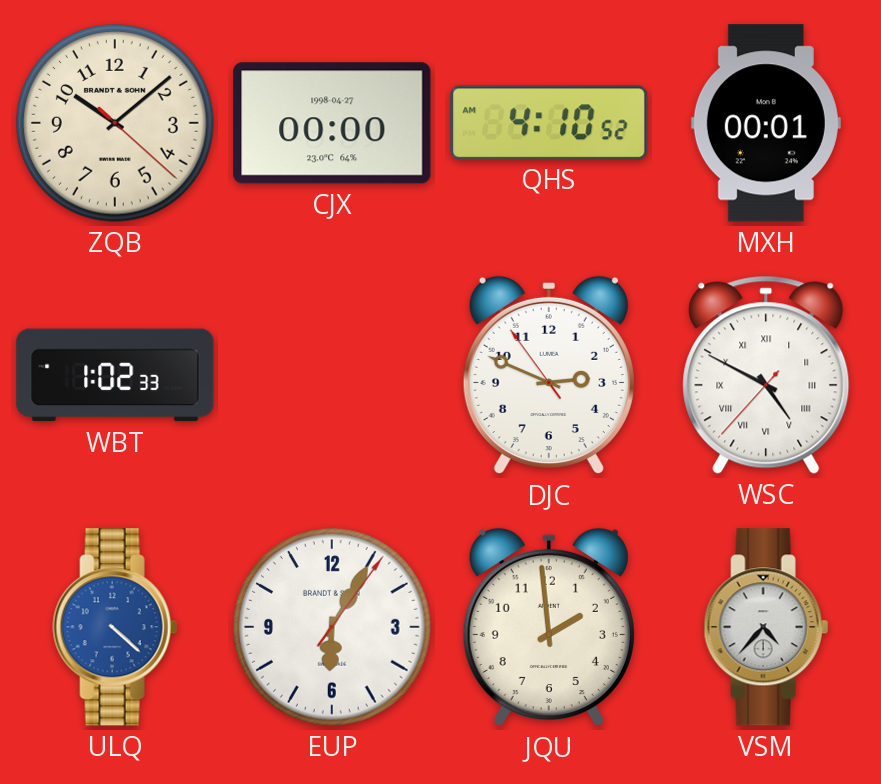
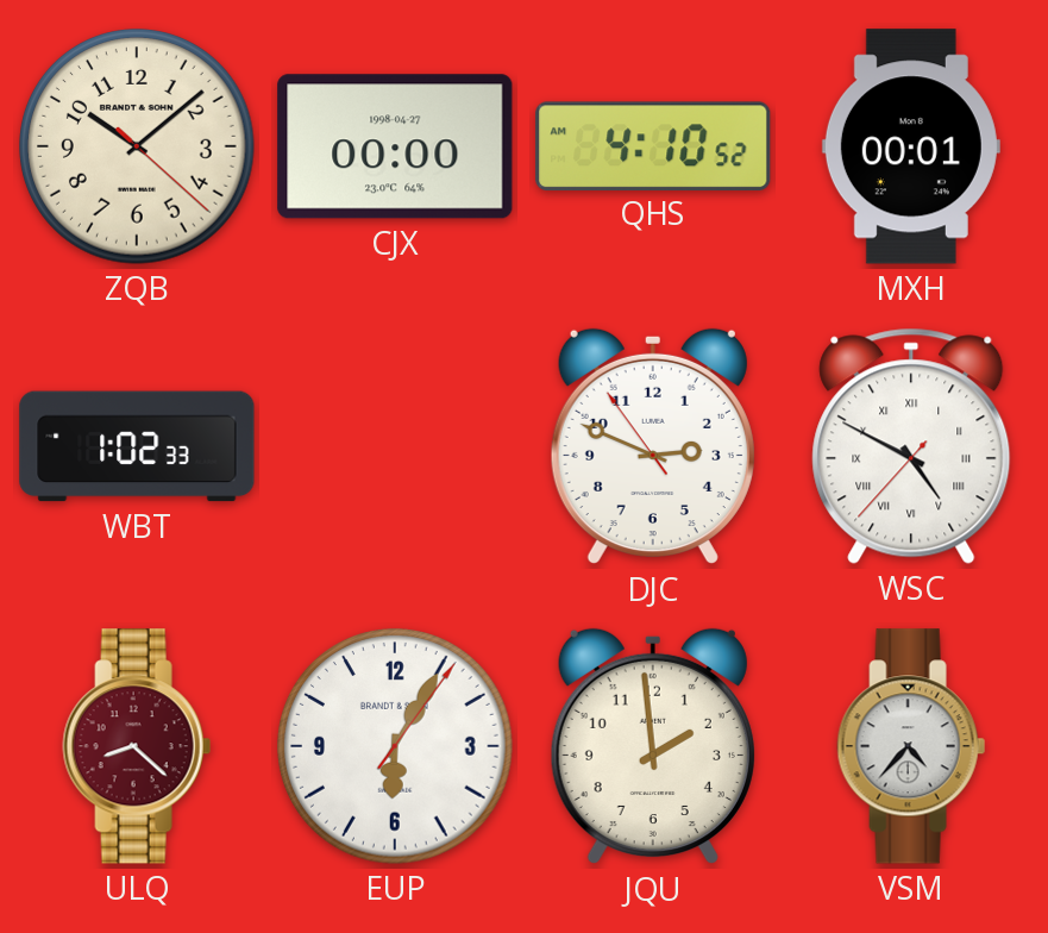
ULQ: 4:22 -> 8:22
ULQ dial: blue -> burgundy
